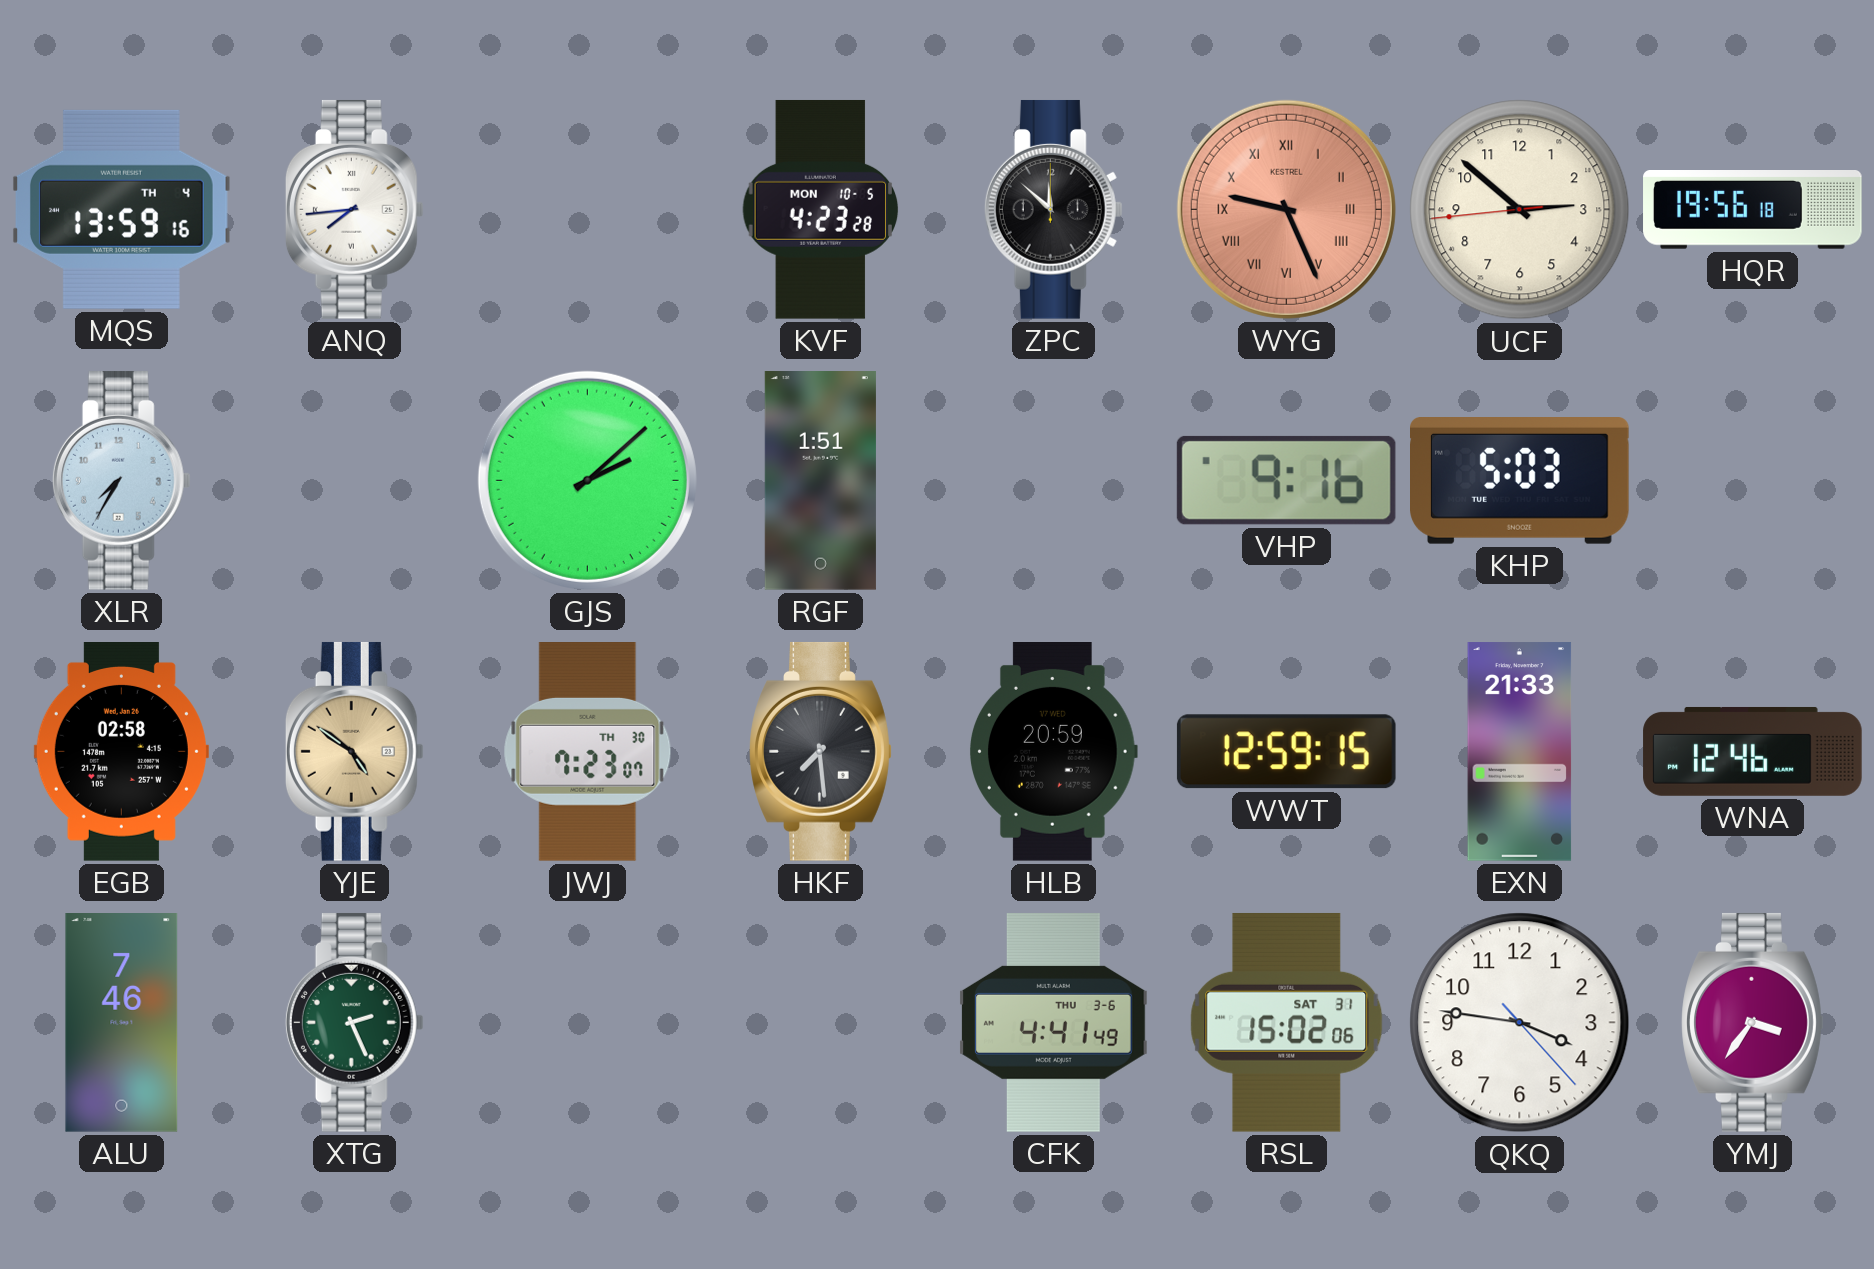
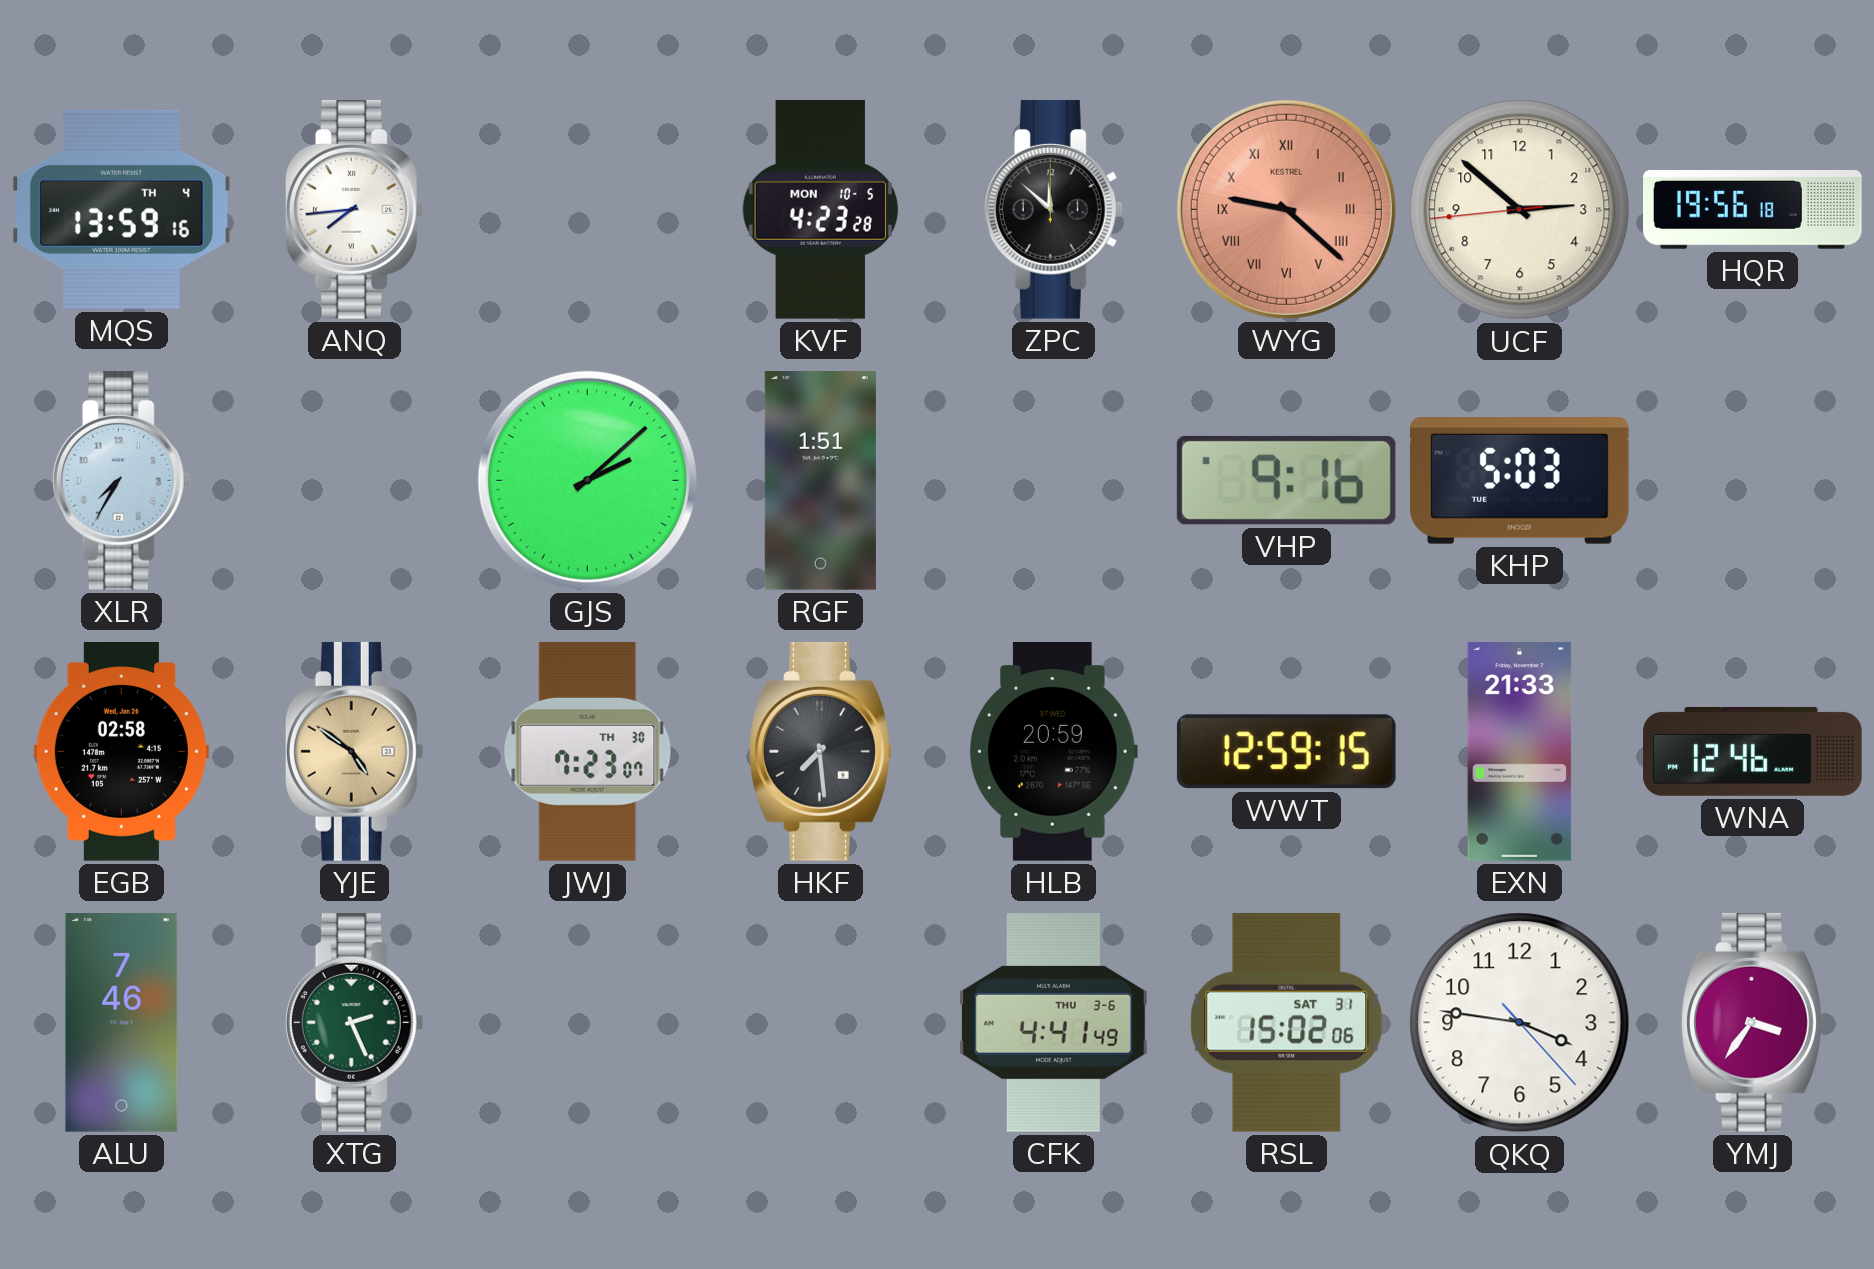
WYG: 9:26 -> 9:22
